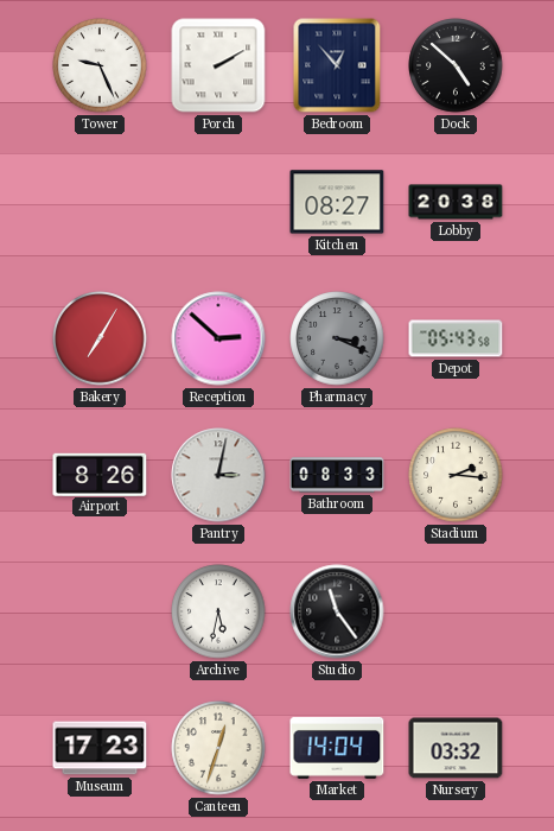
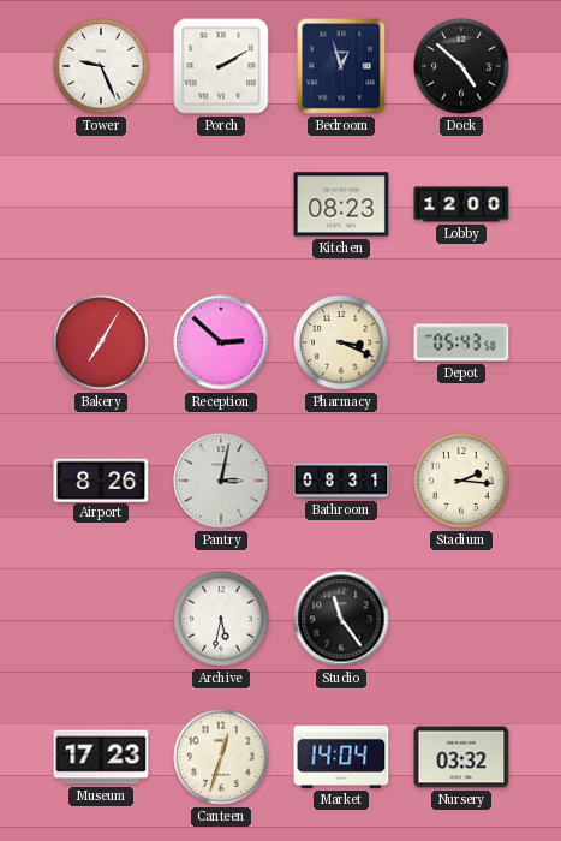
Bedroom: 12:53 -> 12:57
Kitchen: 08:27 -> 08:23
Lobby: 20:38 -> 12:00
Pharmacy dial: grey -> cream
Bathroom: 08:33 -> 08:31
